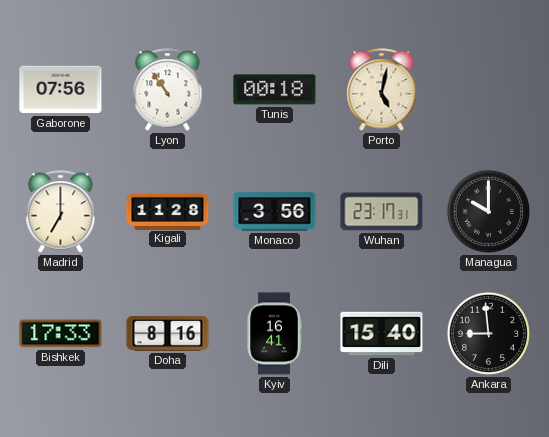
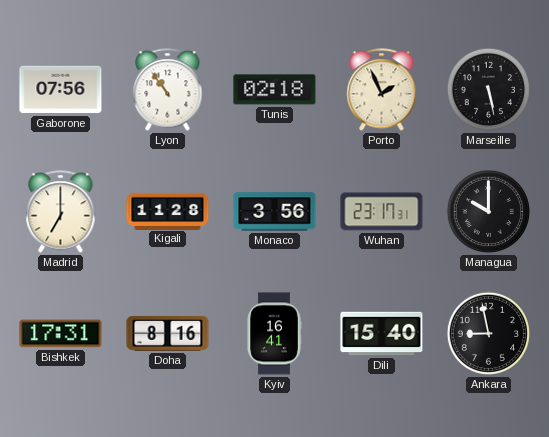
Tunis: 00:18 -> 02:18
Porto: 5:02 -> 1:56
Marseille: none -> 5:28
Bishkek: 17:33 -> 17:31
Ankara: 8:59 -> 8:58
